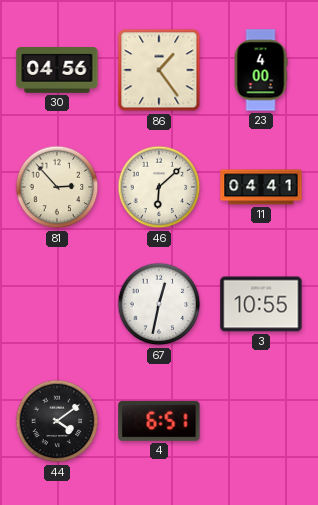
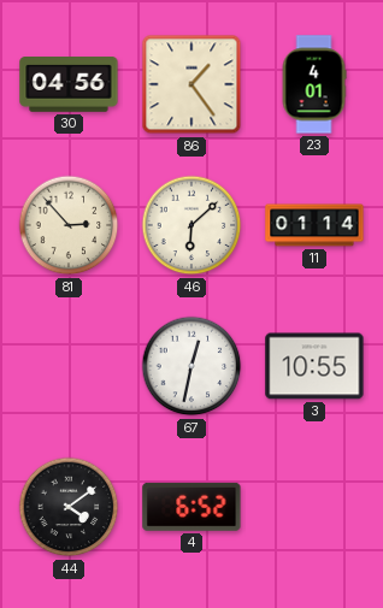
23: 4:00 -> 4:01
11: 04:41 -> 01:14
4: 6:51 -> 6:52
